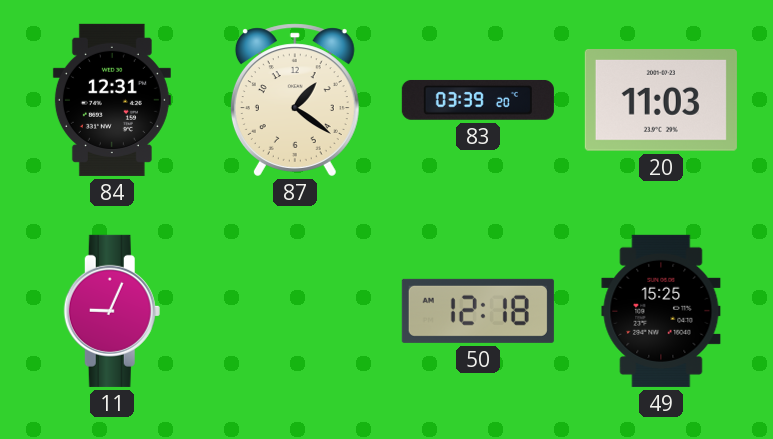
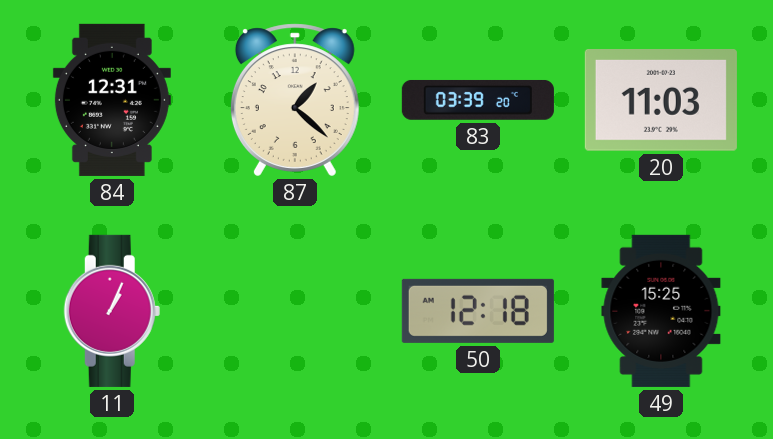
87: 1:21 -> 1:22
11: 9:04 -> 1:04
